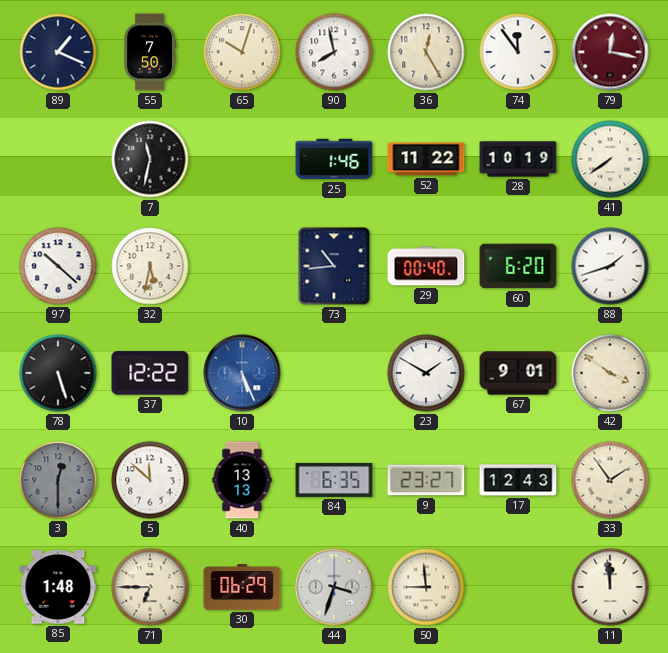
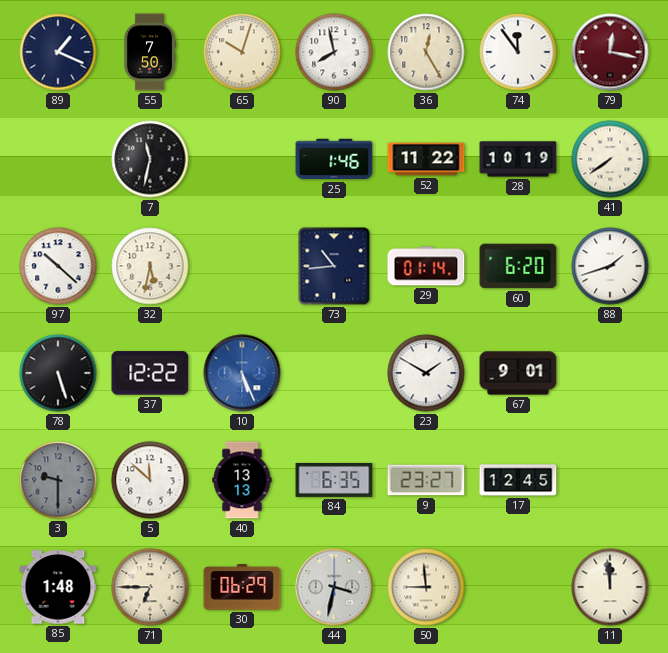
29: 00:40 -> 01:14
42: 3:51 -> none
3: 12:30 -> 9:30
17: 12:43 -> 12:45
33: 1:54 -> none
44: 3:33 -> 3:32
